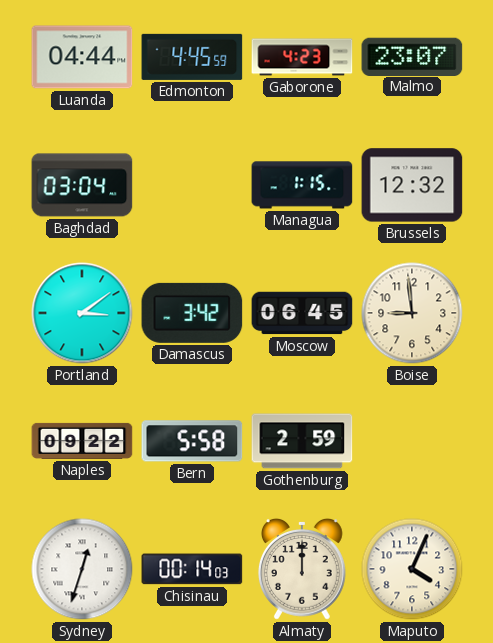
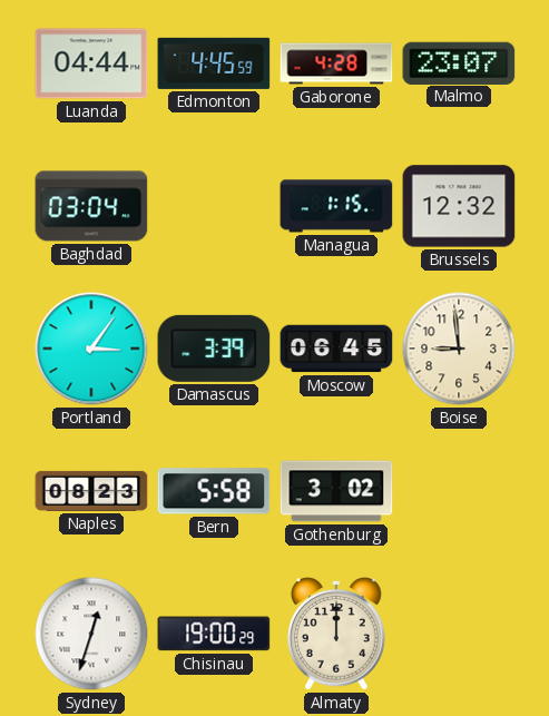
Gaborone: 4:23 -> 4:28
Portland: 3:09 -> 3:06
Damascus: 3:42 -> 3:39
Naples: 09:22 -> 08:23
Gothenburg: 2:59 -> 3:02
Chisinau: 00:14 -> 19:00
Maputo: 4:04 -> none
